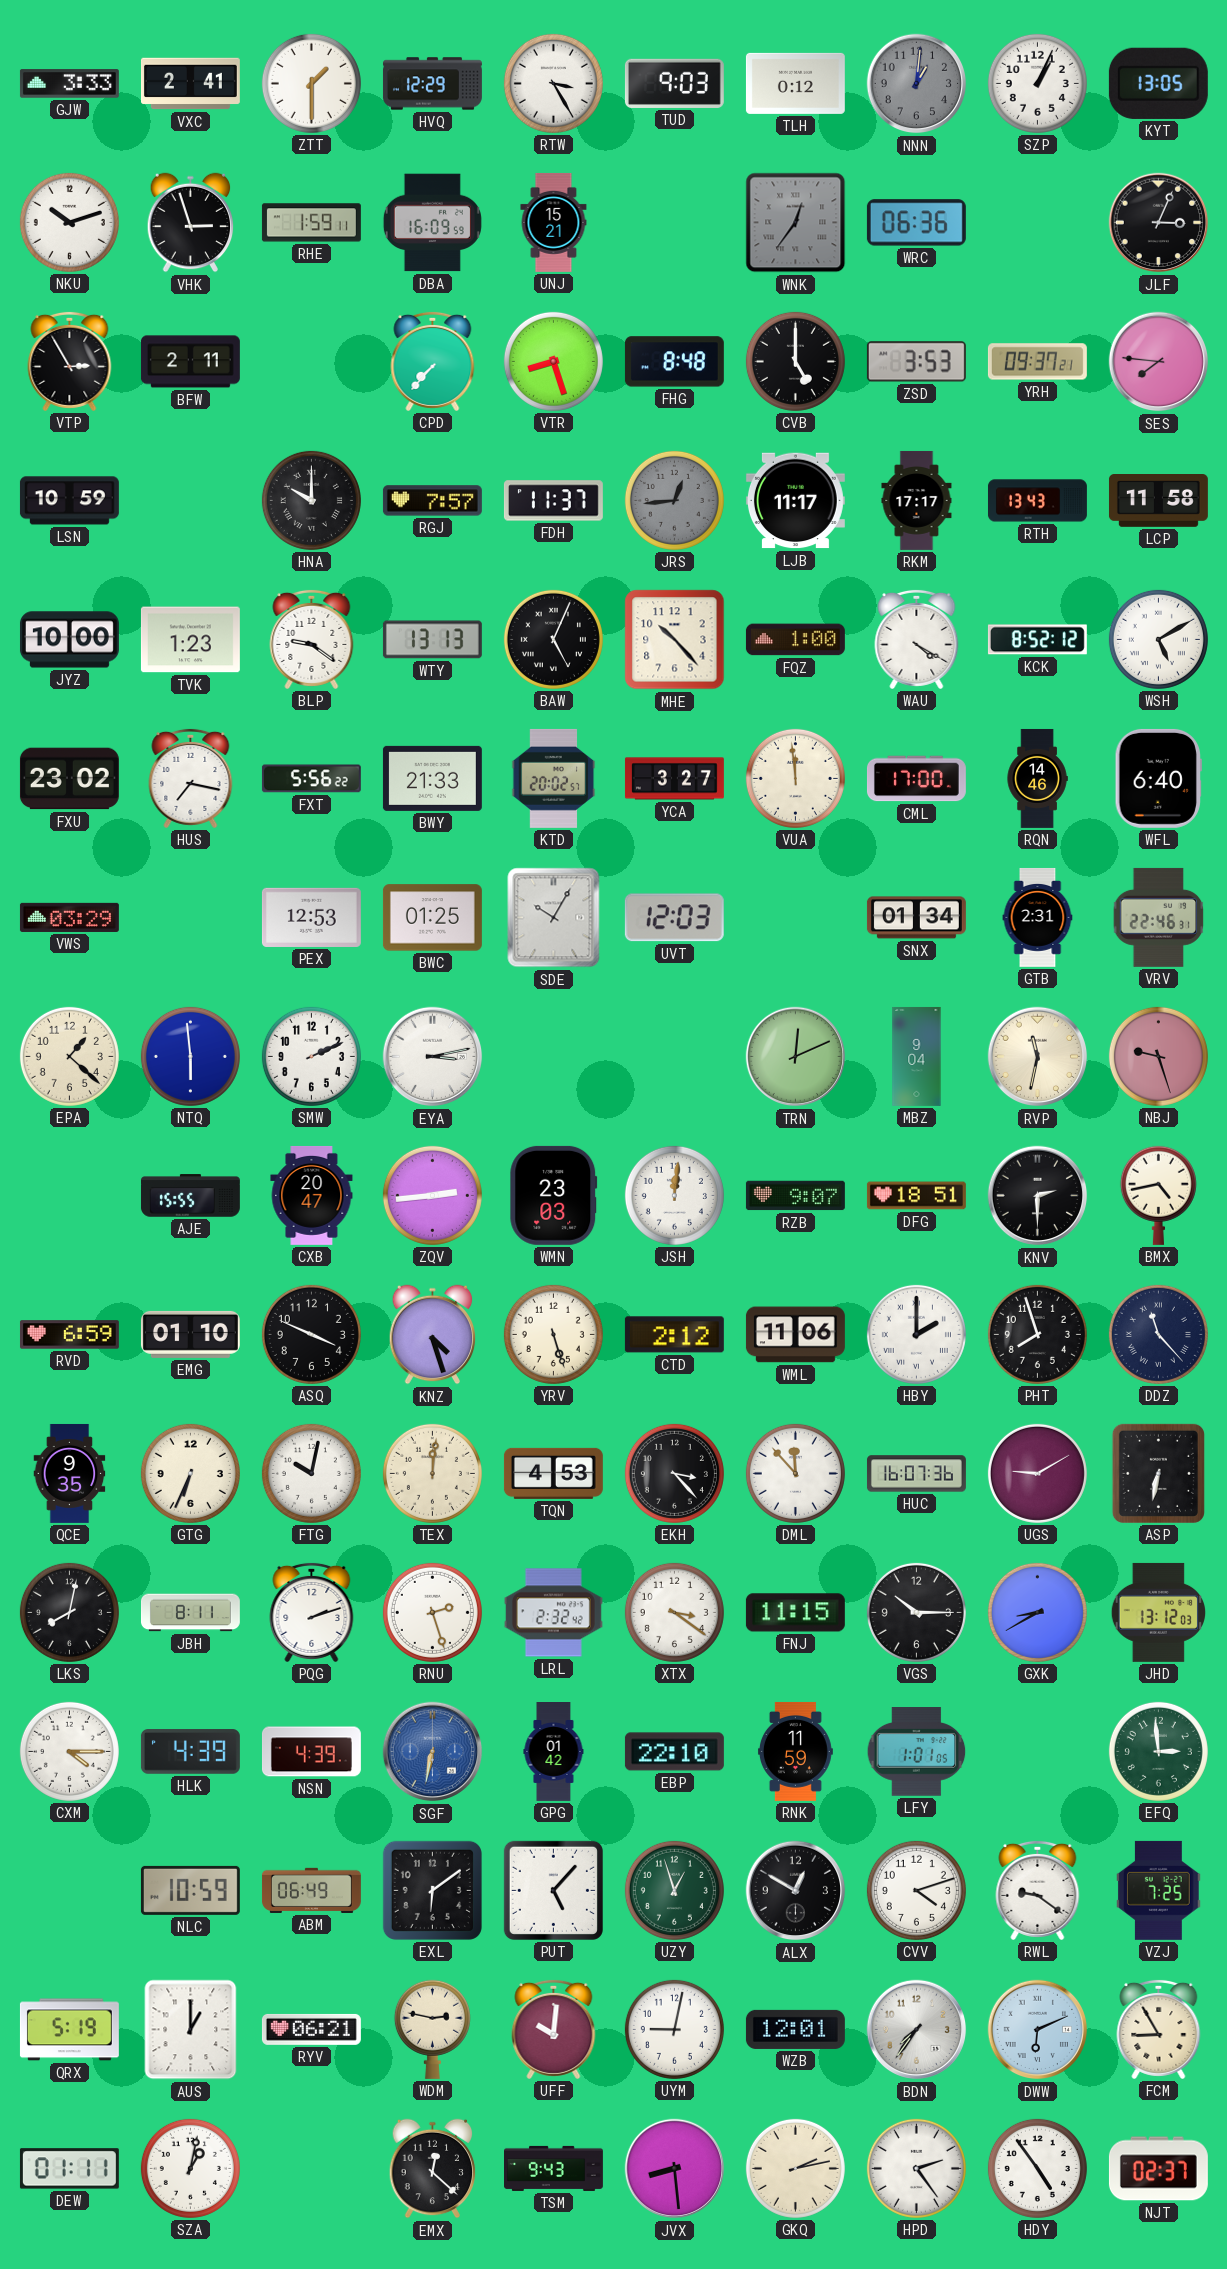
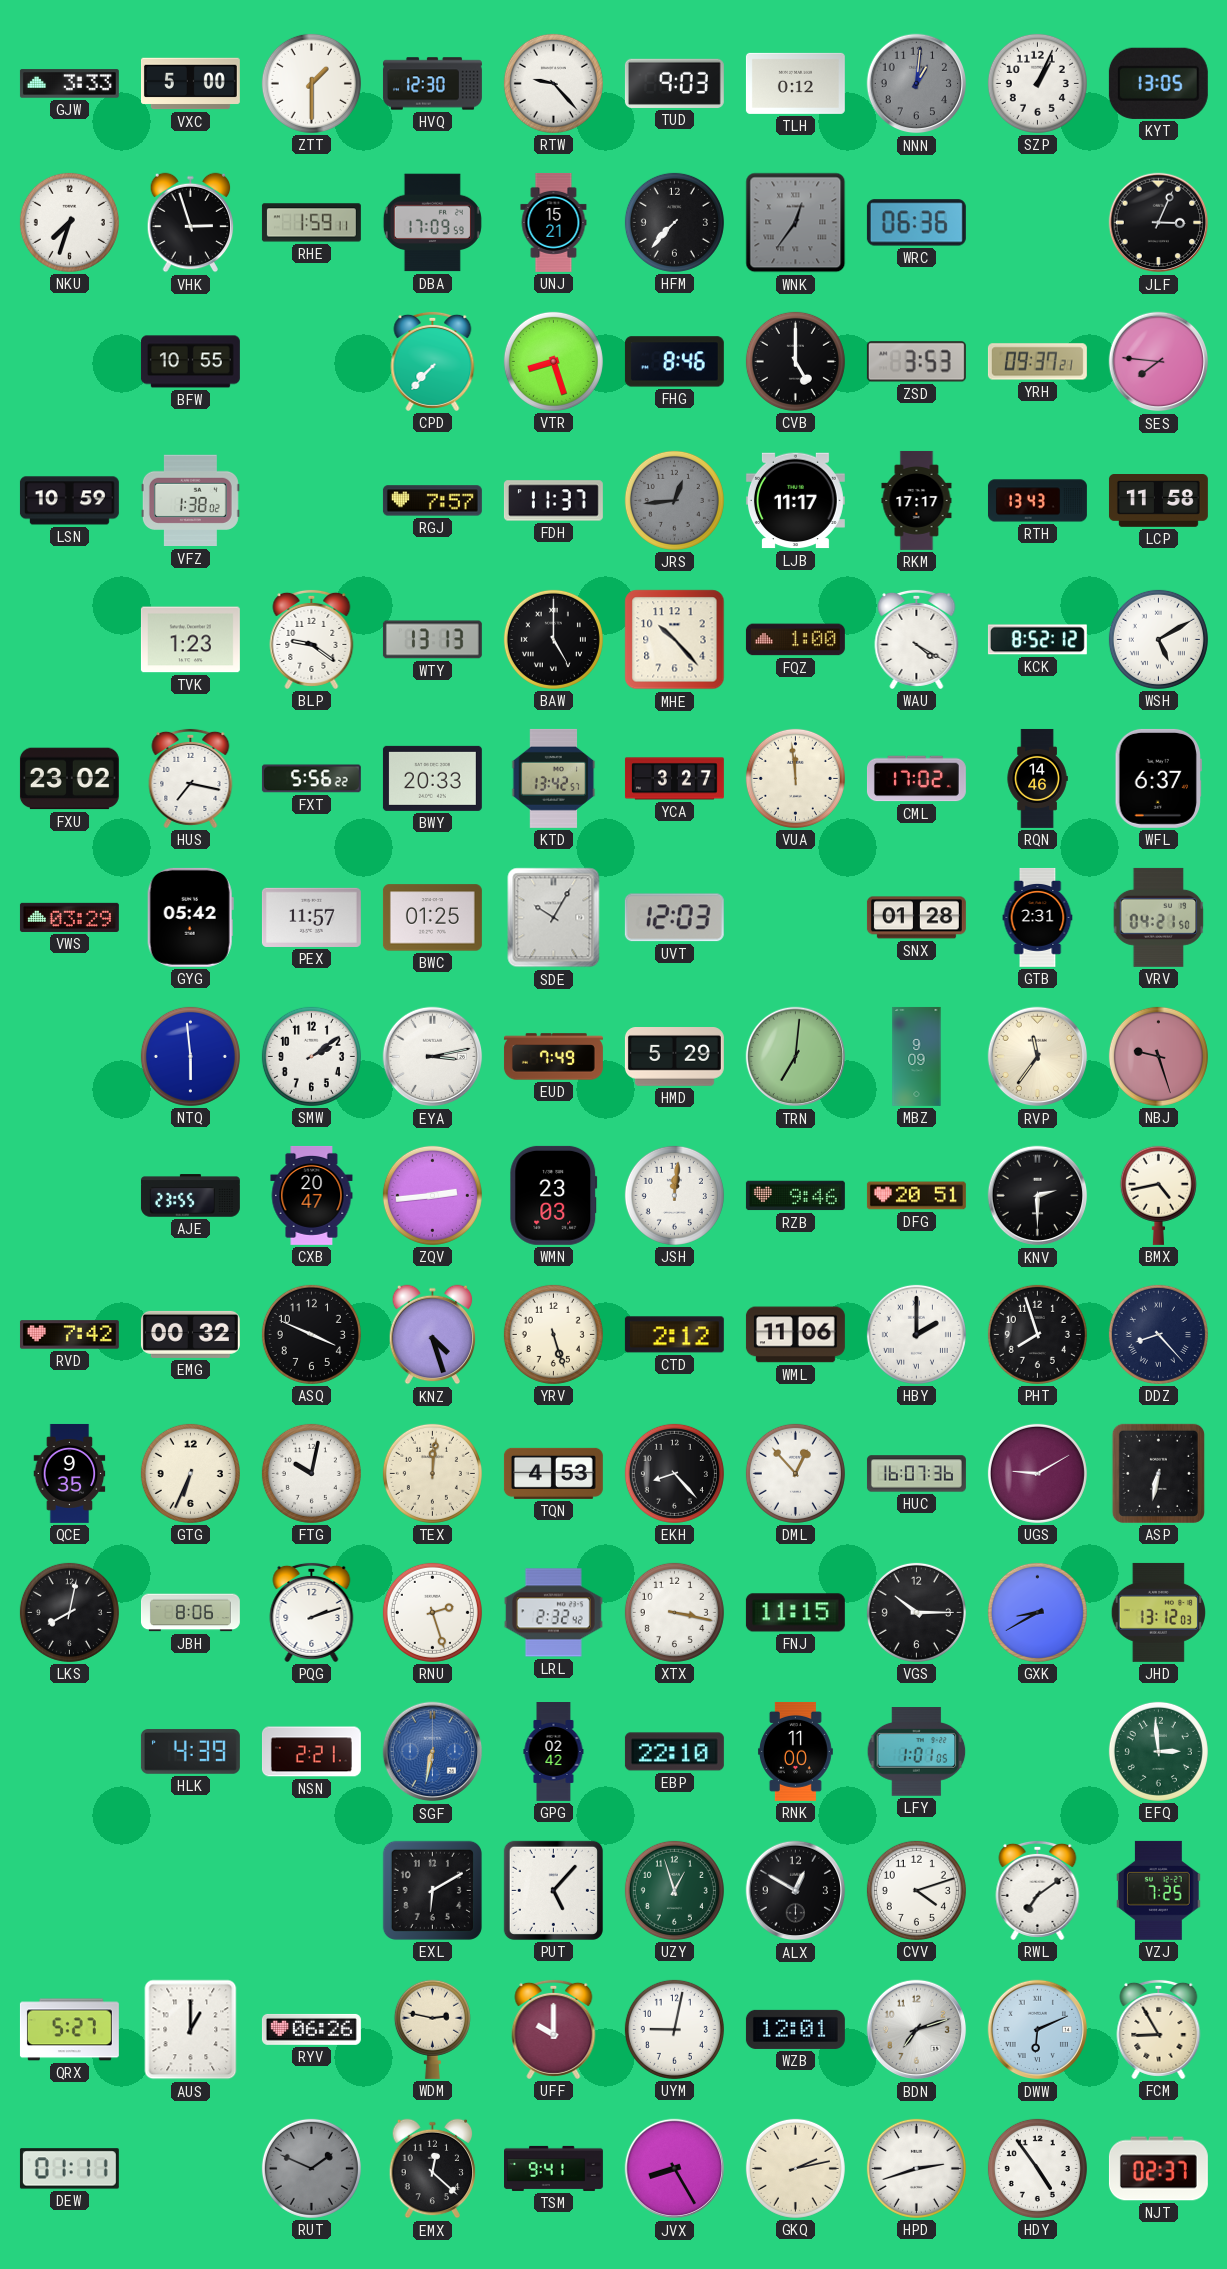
VXC: 2:41 -> 5:00
HVQ: 12:29 -> 12:30
RTW: 3:25 -> 9:23
NKU: 10:12 -> 7:33
DBA: 16:09 -> 17:09
HFM: none -> 7:37
VTP: 2:55 -> none
BFW: 2:11 -> 10:55
FHG: 8:48 -> 8:46
VFZ: none -> 1:38
HNA: 10:00 -> none
JYZ: 10:00 -> none
BAW: 5:04 -> 5:00
BWY: 21:33 -> 20:33
KTD: 20:02 -> 13:42
CML: 17:00 -> 17:02
WFL: 6:40 -> 6:37
GYG: none -> 05:42
PEX: 12:53 -> 11:57
SNX: 01:34 -> 01:28
VRV: 22:46 -> 04:21
EPA: 1:22 -> none
SMW: 2:11 -> 2:09
EUD: none -> 7:49
HMD: none -> 5:29
TRN: 12:11 -> 7:01
MBZ: 9:04 -> 9:09
RVP: 11:32 -> 11:36
AJE: 15:55 -> 23:55
RZB: 9:07 -> 9:46
DFG: 18:51 -> 20:51
RVD: 6:59 -> 7:42
EMG: 01:10 -> 00:32
DDZ: 11:23 -> 8:23
EKH: 3:23 -> 8:23
DML: 11:53 -> 12:53
JBH: 8:11 -> 8:06
XTX: 3:21 -> 3:17
CXM: 4:15 -> none
NSN: 4:39 -> 2:21
GPG: 01:42 -> 02:42
RNK: 11:59 -> 11:00
NLC: 10:59 -> none
ABM: 06:49 -> none
EXL: 6:09 -> 6:10
RWL: 9:21 -> 7:09
QRX: 5:19 -> 5:27
RYV: 06:21 -> 06:26
UFF: 10:01 -> 10:00
BDN: 7:36 -> 7:12
SZA: 1:02 -> none
RUT: none -> 1:49
TSM: 9:43 -> 9:41
JVX: 8:29 -> 8:25
HPD: 2:24 -> 2:42
